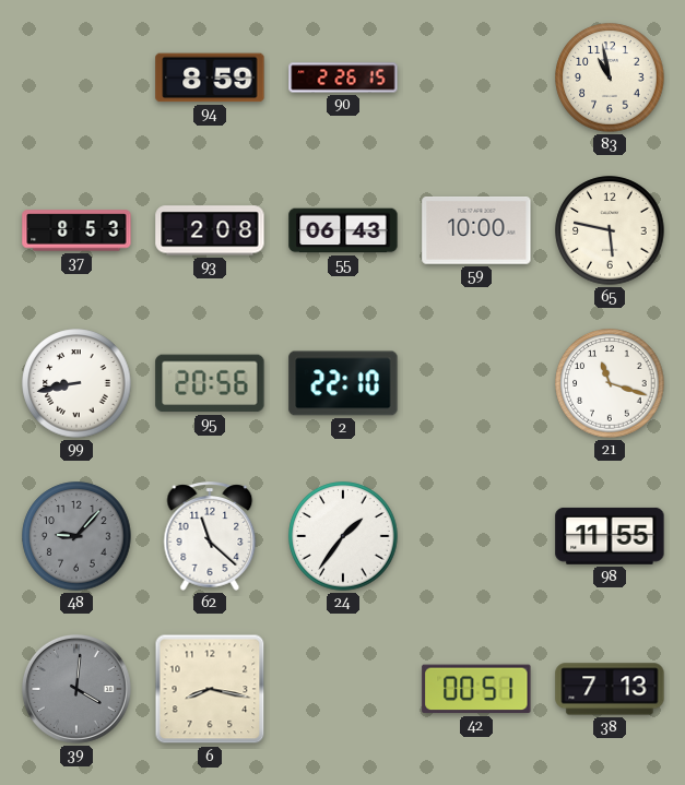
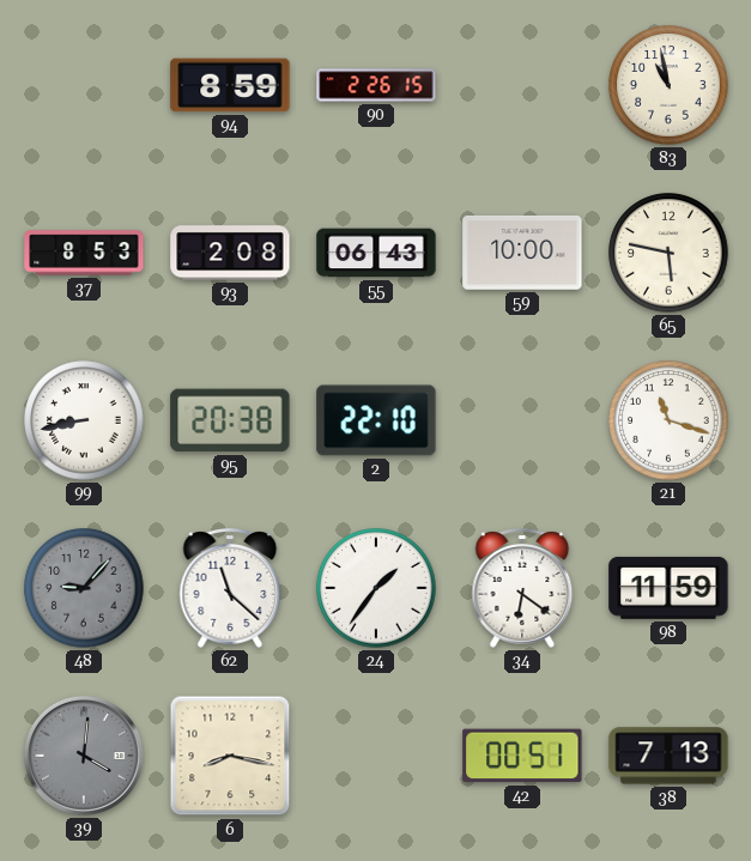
95: 20:56 -> 20:38
34: none -> 6:21
98: 11:55 -> 11:59
